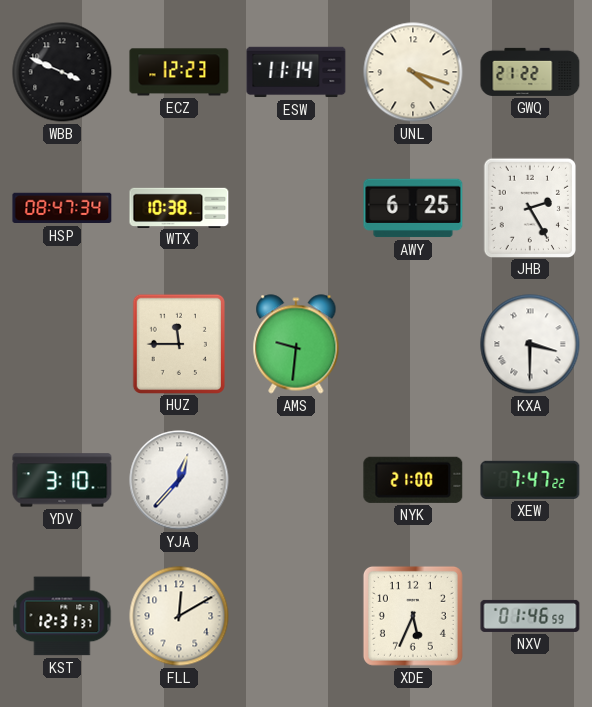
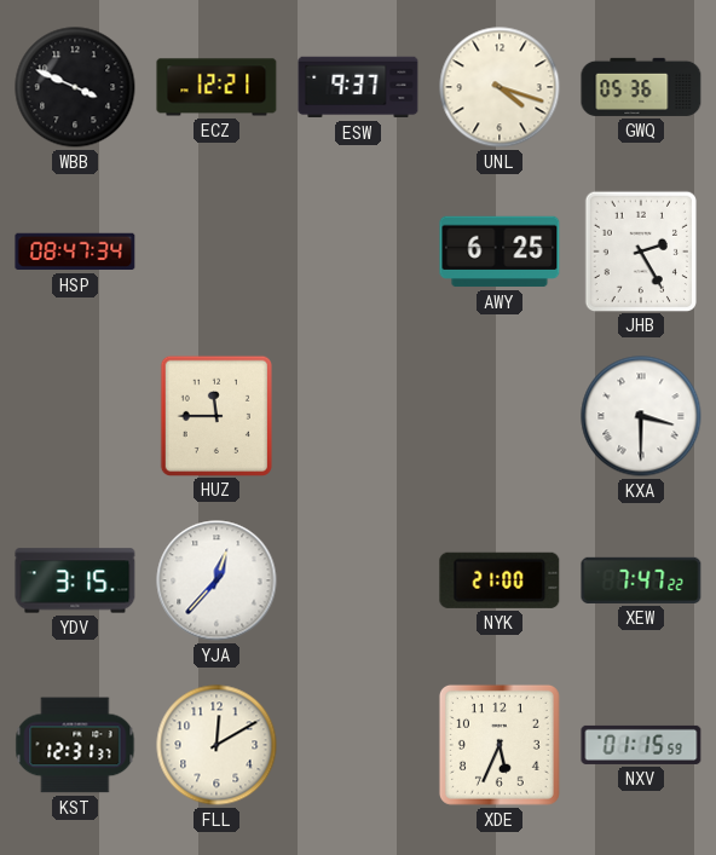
ECZ: 12:23 -> 12:21
ESW: 11:14 -> 9:37
GWQ: 21:22 -> 05:36
WTX: 10:38 -> none
AMS: 9:31 -> none
YDV: 3:10 -> 3:15
NXV: 01:46 -> 01:15
